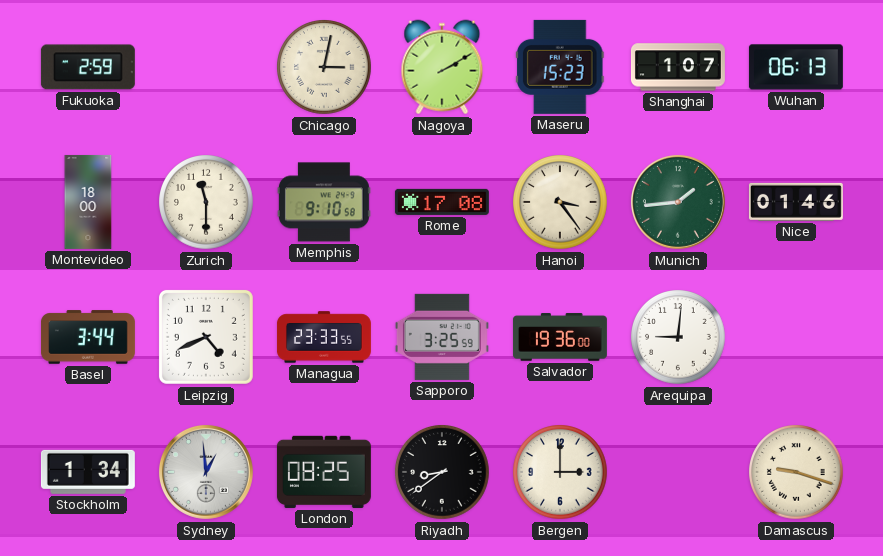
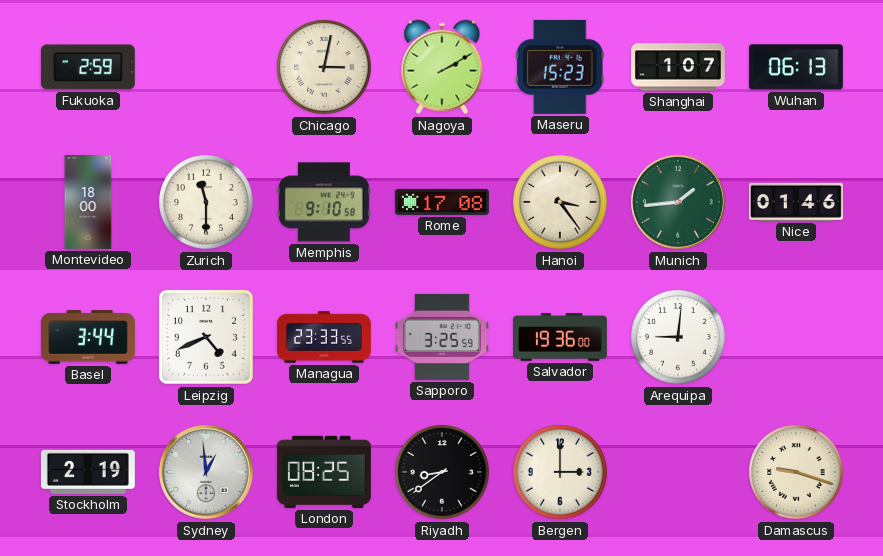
Stockholm: 1:34 -> 2:19
